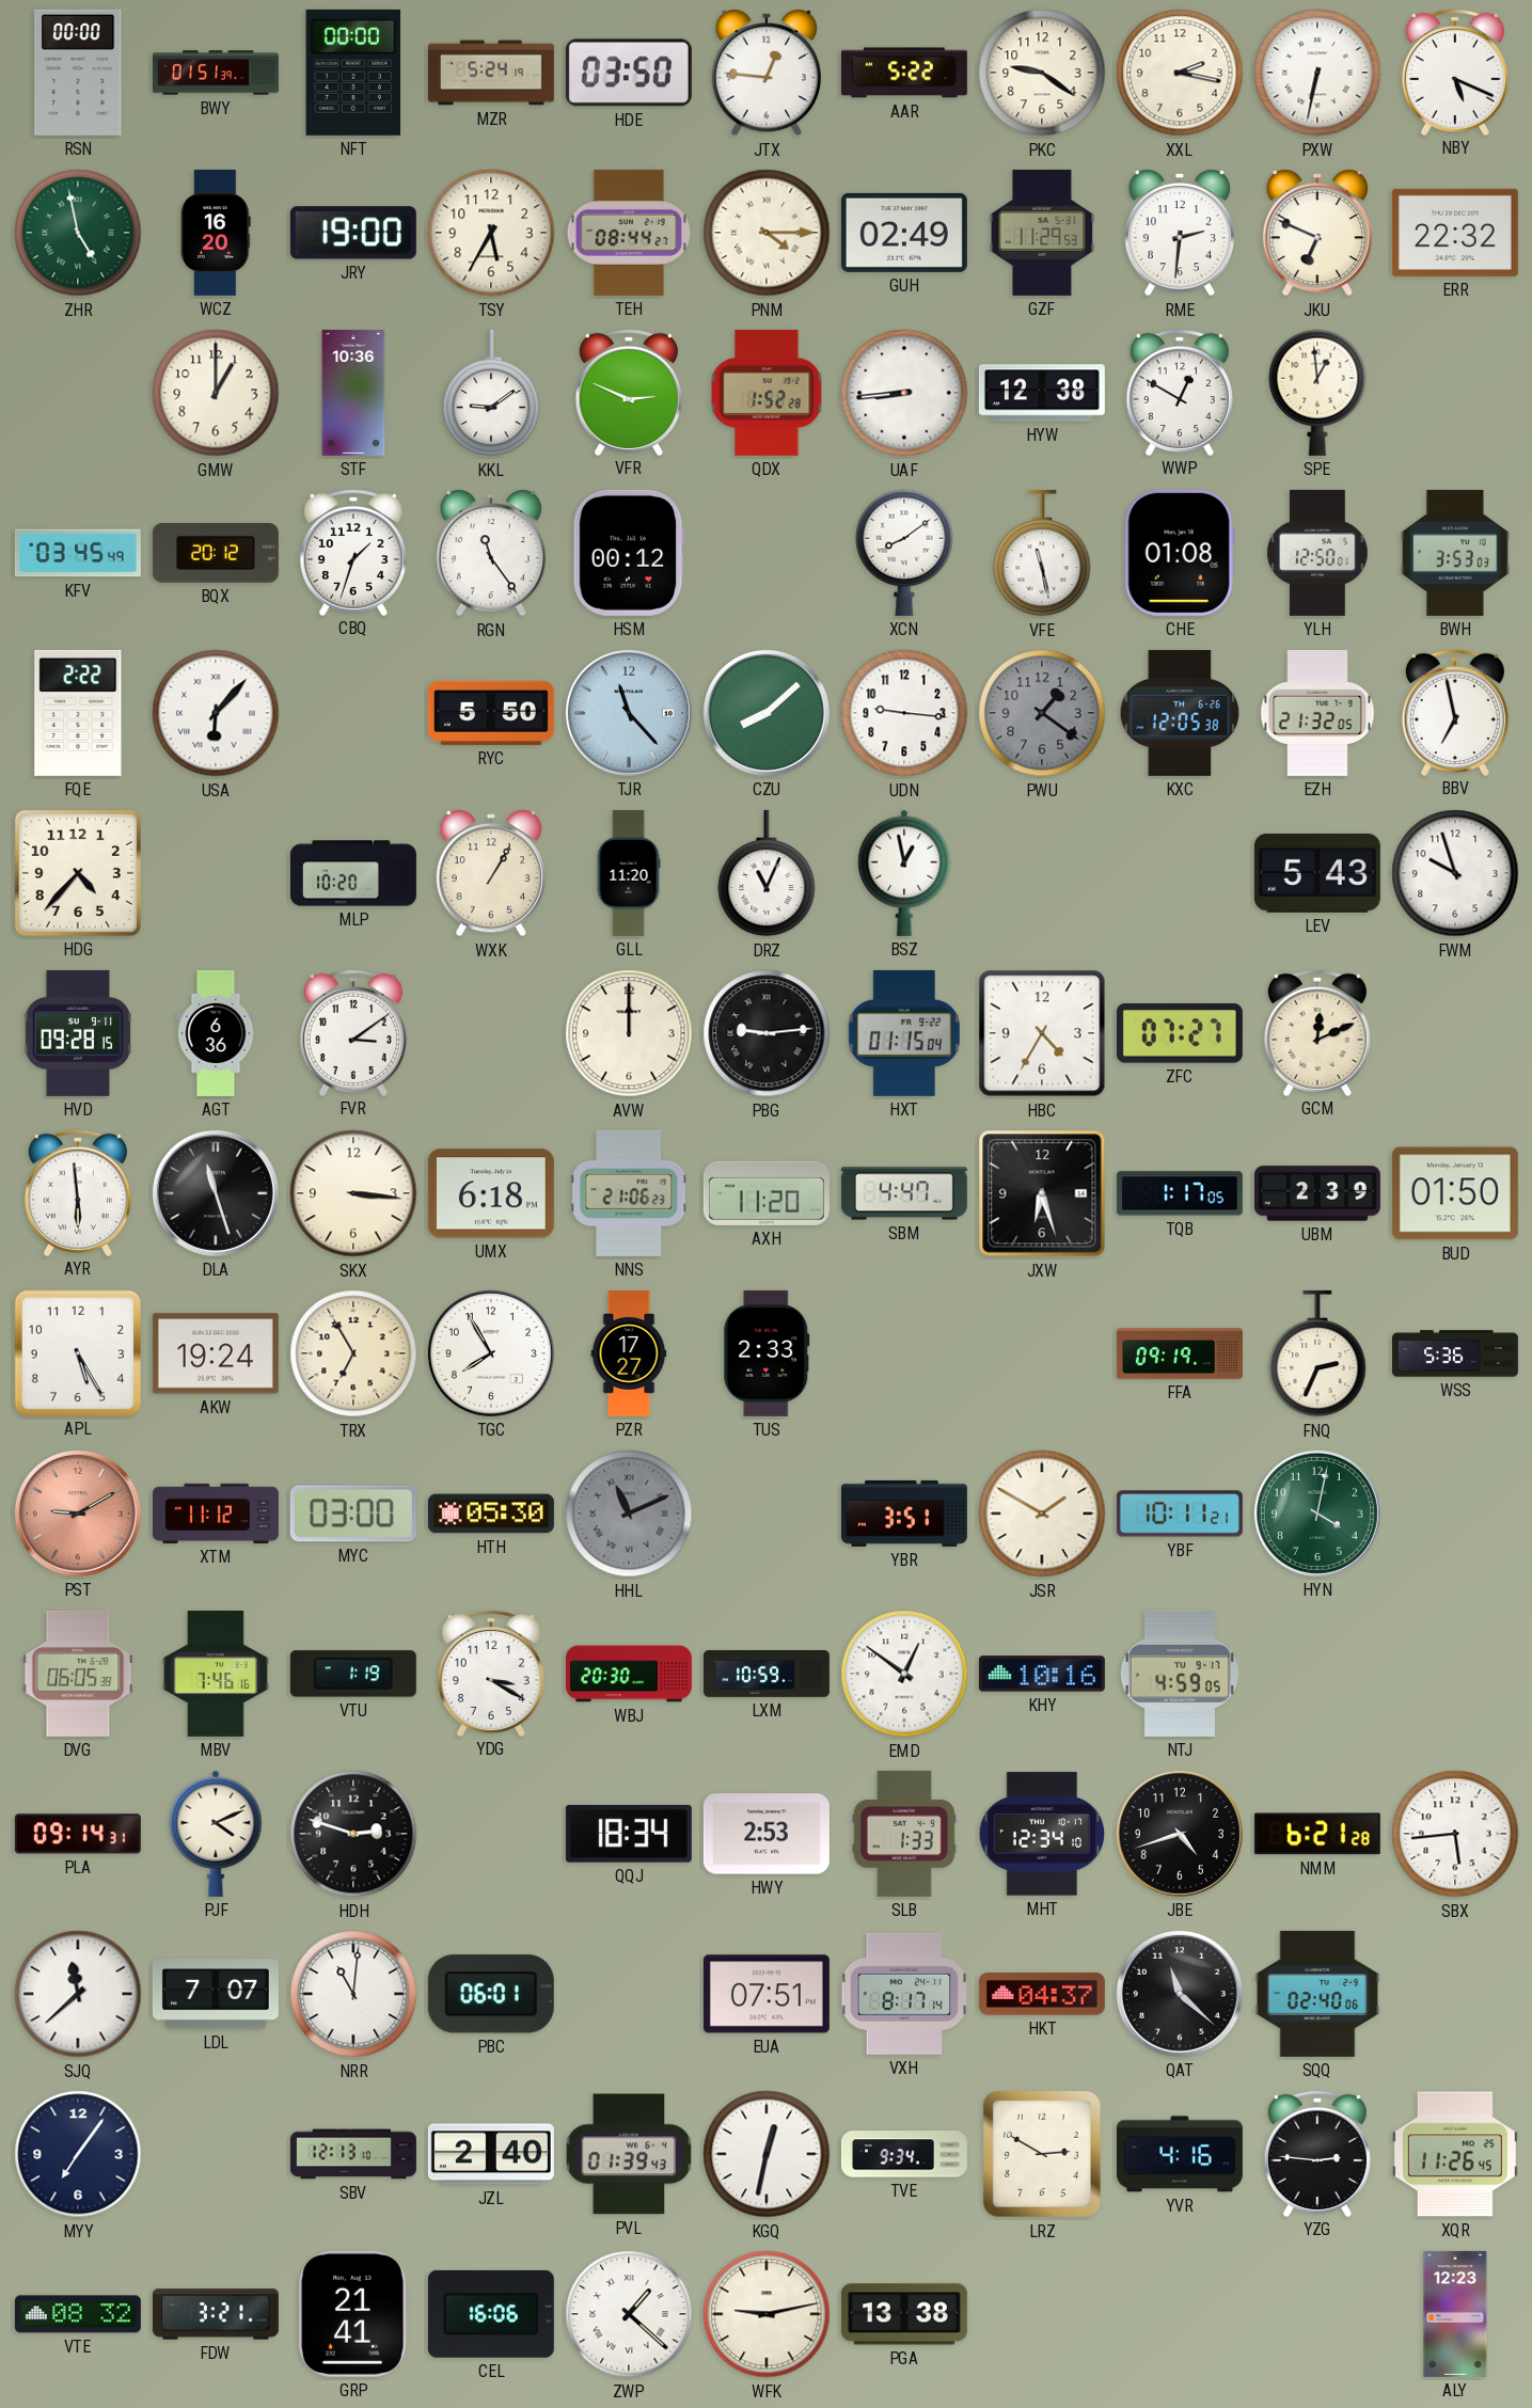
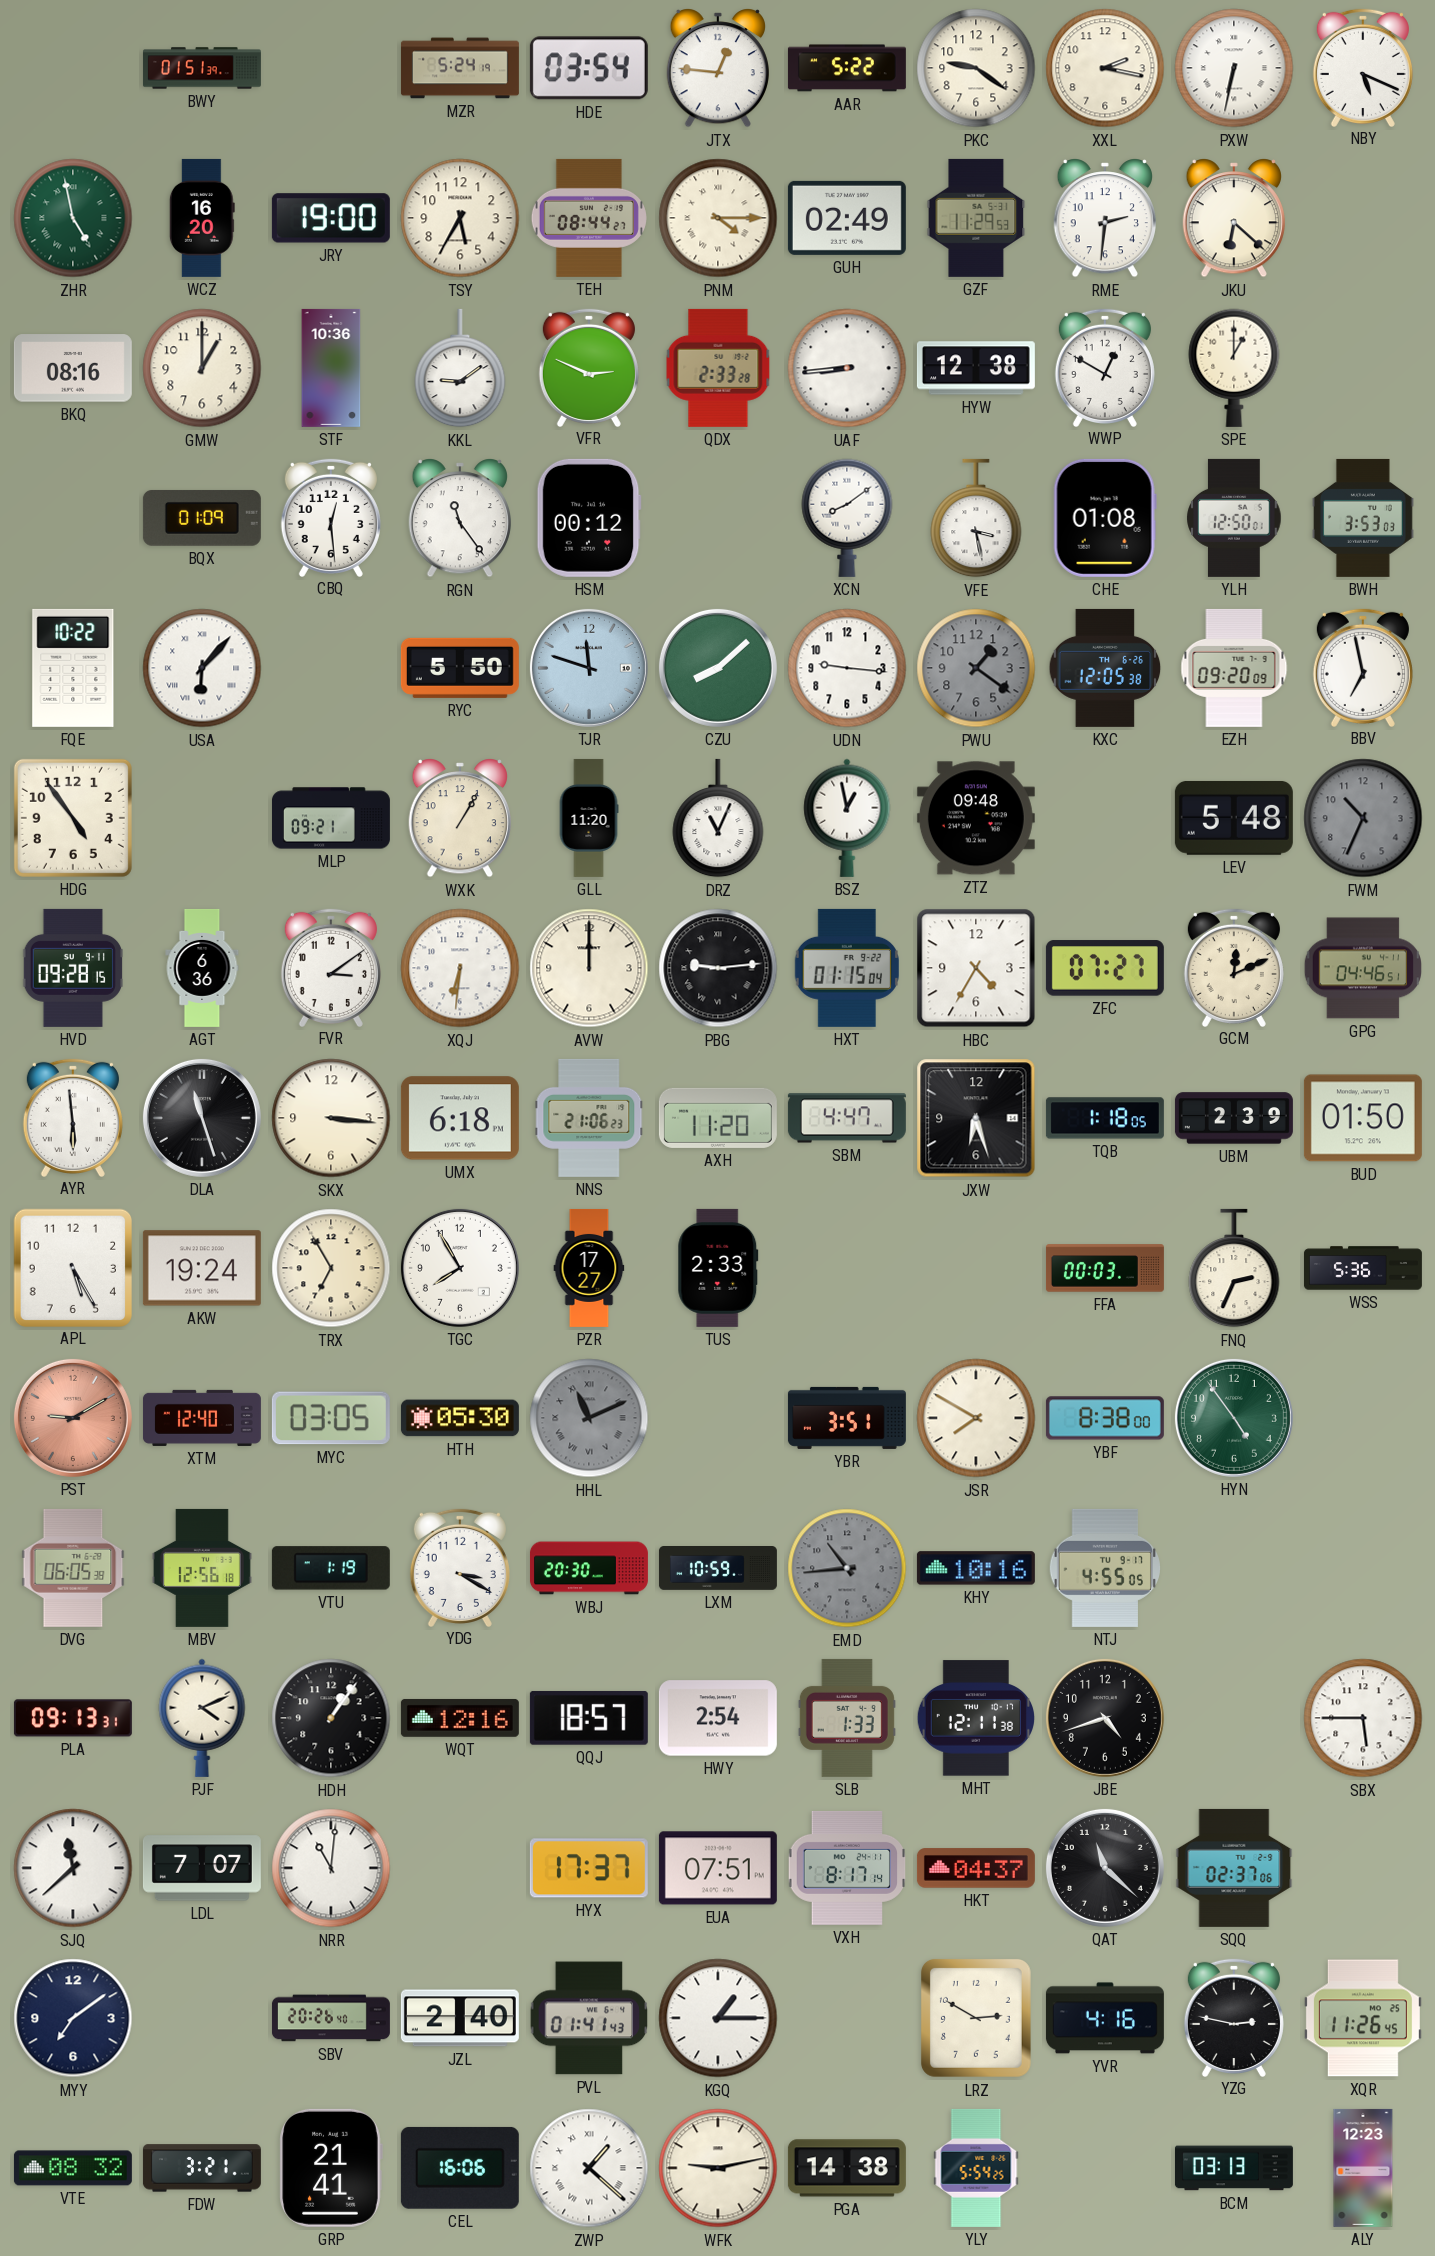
RSN: 00:00 -> none
NFT: 00:00 -> none
HDE: 03:50 -> 03:54
JKU: 6:49 -> 6:22
ERR: 22:32 -> none
BKQ: none -> 08:16
QDX: 1:52 -> 2:33
SPE: 12:59 -> 1:00
KFV: 03:45 -> none
BQX: 20:12 -> 01:09
CBQ: 1:33 -> 12:29
VFE: 11:28 -> 3:28
FQE: 2:22 -> 10:22
TJR: 11:23 -> 11:48
EZH: 21:32 -> 09:20
HDG: 4:37 -> 4:54
MLP: 10:20 -> 09:21
ZTZ: none -> 09:48
LEV: 5:43 -> 5:48
FWM: 9:57 -> 10:34
FWM dial: white -> grey
XQJ: none -> 6:31
GPG: none -> 04:46
TQB: 1:17 -> 1:18
FFA: 09:19 -> 00:03
XTM: 11:12 -> 12:40
MYC: 03:00 -> 03:05
JSR: 1:50 -> 7:50
YBF: 10:11 -> 8:38
HYN: 4:02 -> 4:54
MBV: 7:46 -> 12:56
EMD: 12:51 -> 10:44
EMD dial: white -> grey
NTJ: 4:59 -> 4:55
PLA: 09:14 -> 09:13
HDH: 2:48 -> 1:06
WQT: none -> 12:16
QQJ: 18:34 -> 18:57
HWY: 2:53 -> 2:54
MHT: 12:34 -> 12:11
NMM: 6:21 -> none
SBX: 5:44 -> 5:45
PBC: 06:01 -> none
HYX: none -> 17:37
SQQ: 02:40 -> 02:37
MYY: 7:06 -> 7:09
SBV: 12:13 -> 20:26
PVL: 01:39 -> 01:41
KGQ: 12:32 -> 1:15
TVE: 9:34 -> none
YZG: 2:46 -> 2:47
PGA: 13:38 -> 14:38
YLY: none -> 5:54
BCM: none -> 03:13
